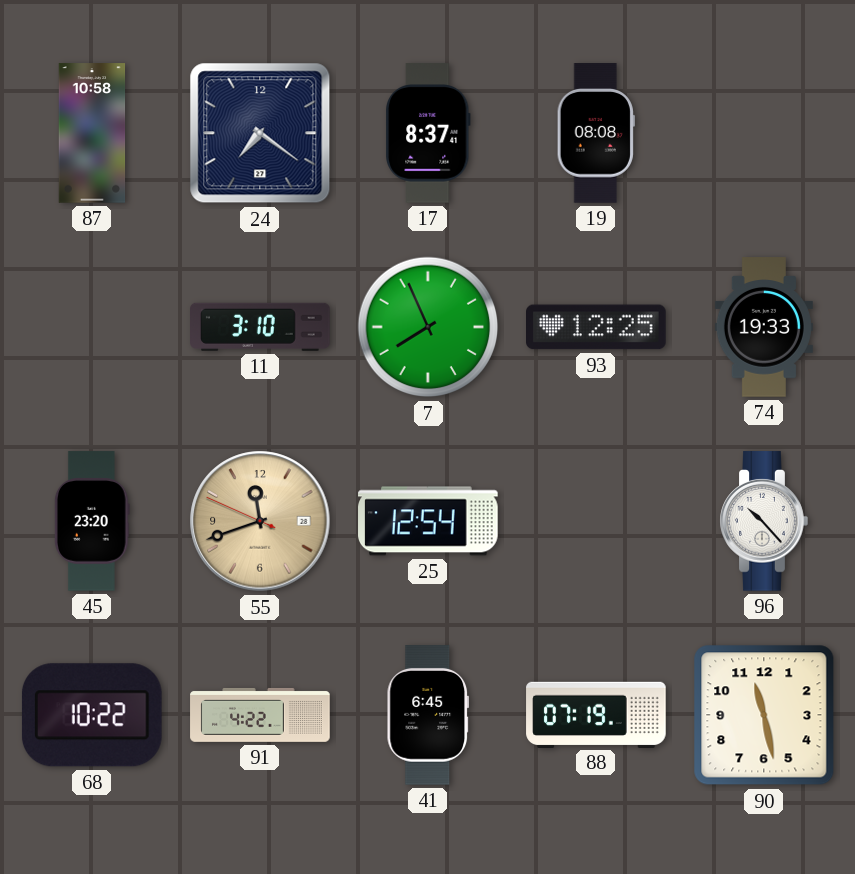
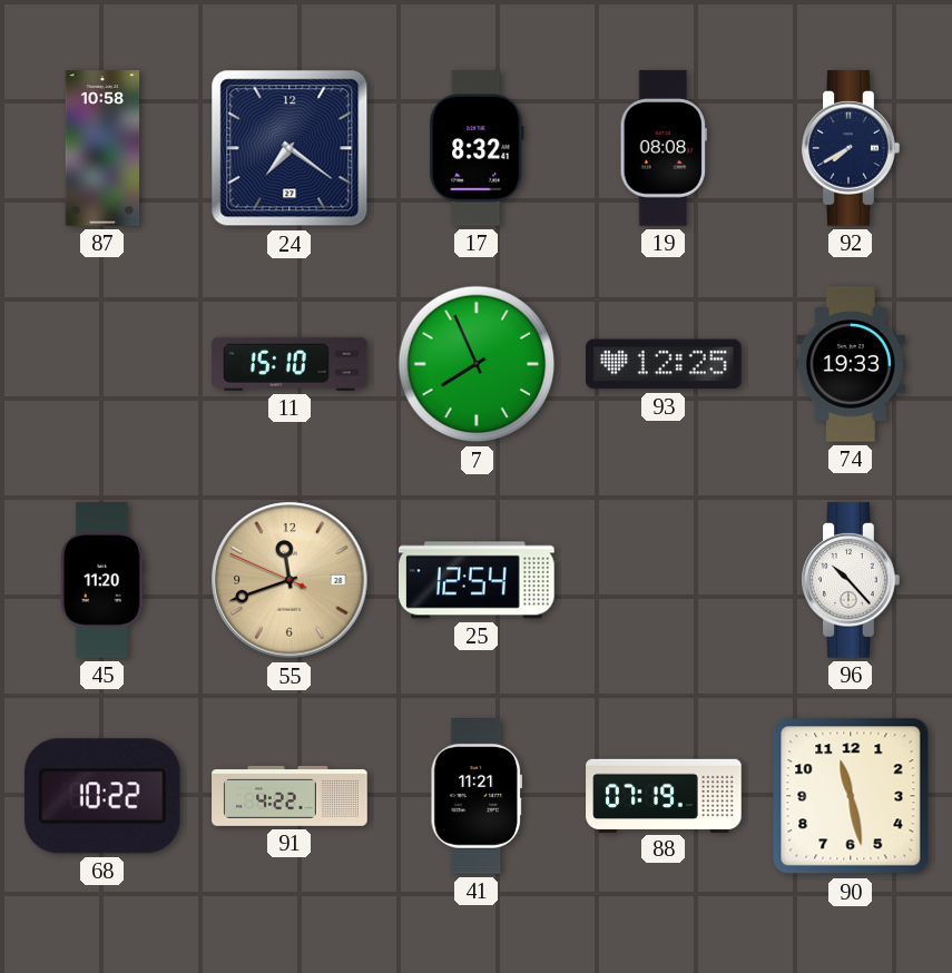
17: 8:37 -> 8:32
92: none -> 7:40
11: 3:10 -> 15:10
45: 23:20 -> 11:20
41: 6:45 -> 11:21
